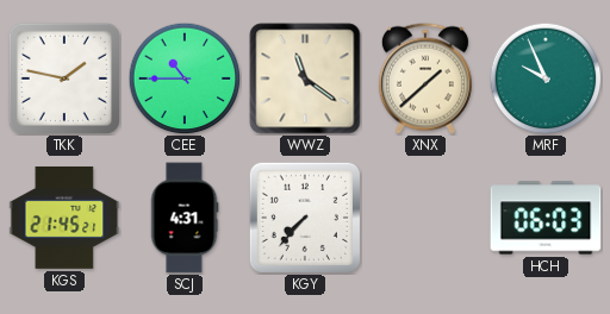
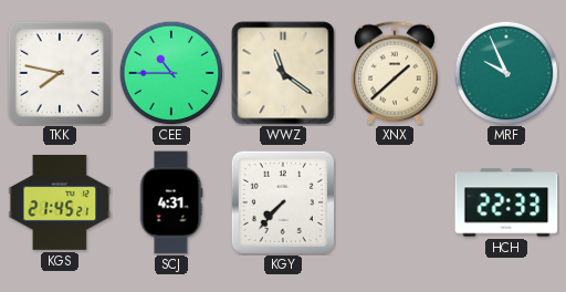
TKK: 1:47 -> 7:47
HCH: 06:03 -> 22:33
